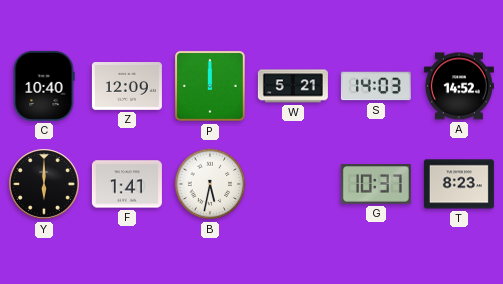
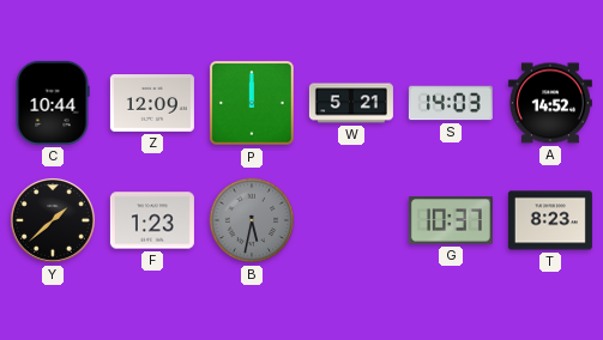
C: 10:40 -> 10:44
Y: 6:00 -> 1:38
F: 1:41 -> 1:23
B dial: white -> grey
